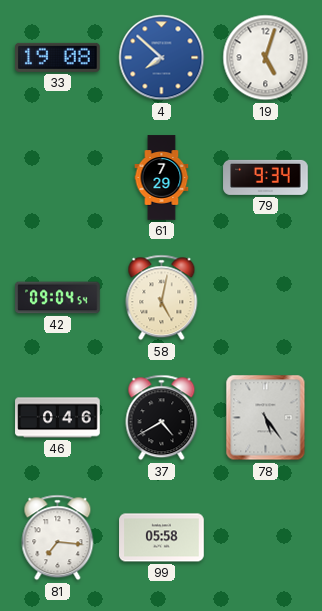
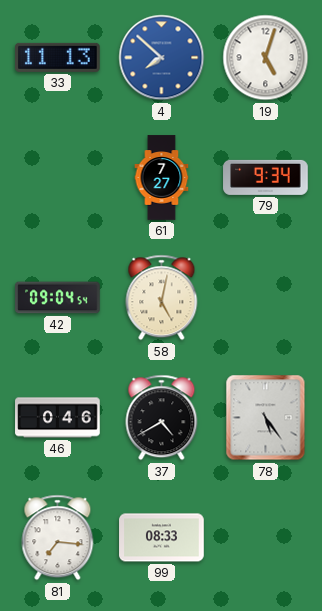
33: 19:08 -> 11:13
61: 7:29 -> 7:27
99: 05:58 -> 08:33
